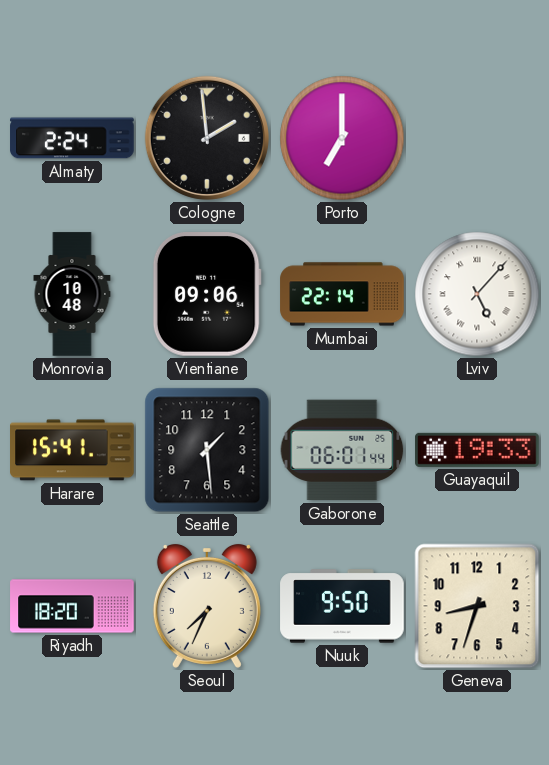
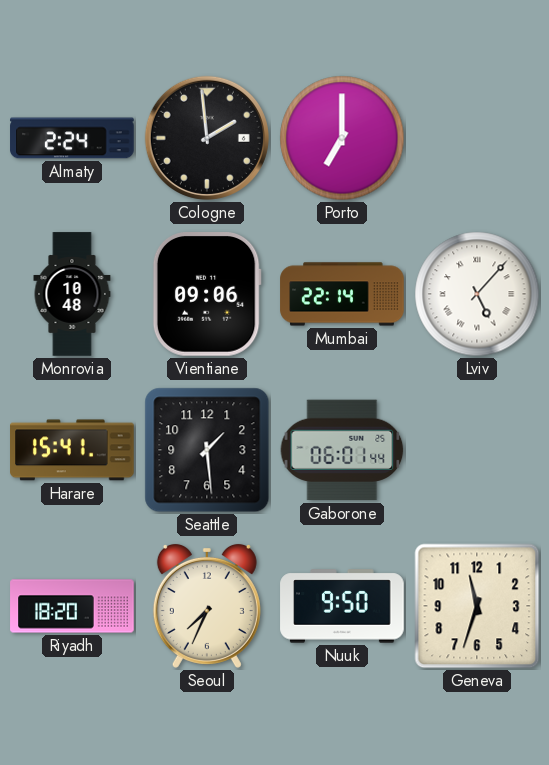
Guayaquil: 19:33 -> none
Geneva: 8:33 -> 11:33
